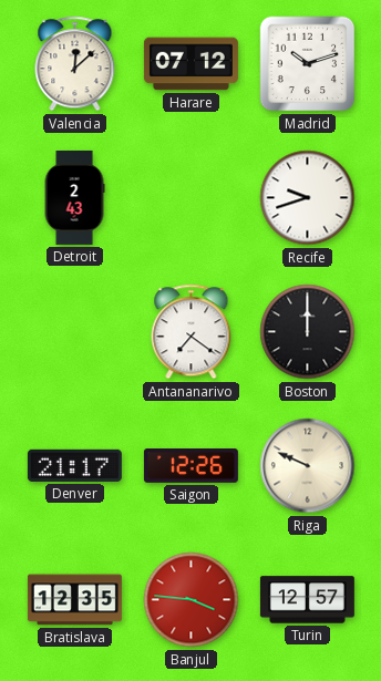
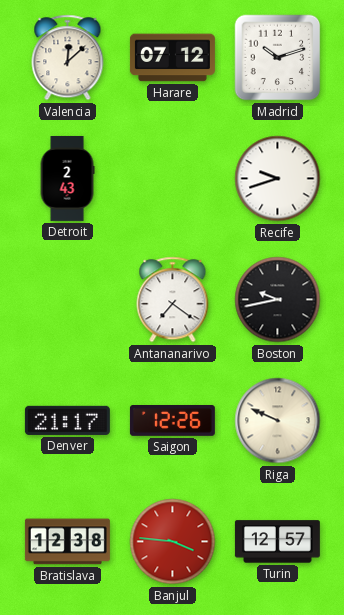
Boston: 12:00 -> 9:43
Bratislava: 12:35 -> 12:38
